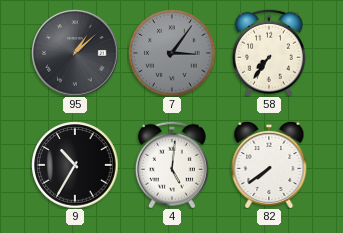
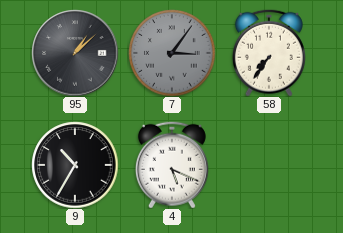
4: 5:01 -> 5:19
82: 7:39 -> none
